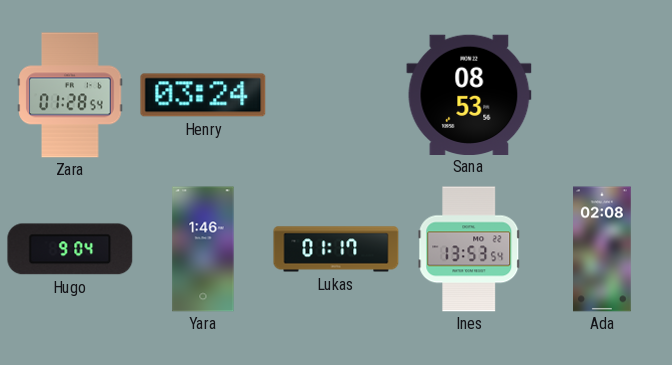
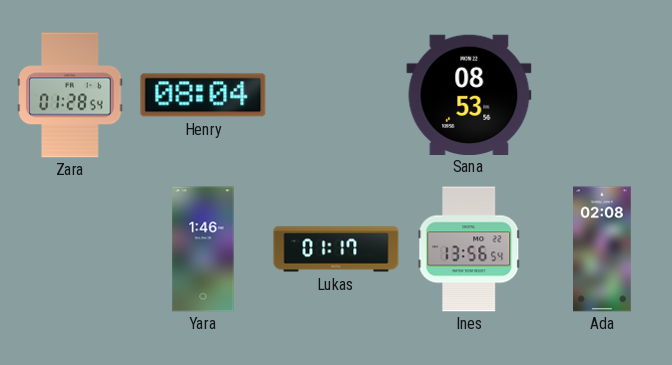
Henry: 03:24 -> 08:04
Hugo: 9:04 -> none
Ines: 13:53 -> 13:56
